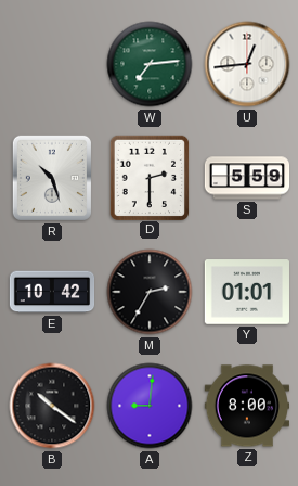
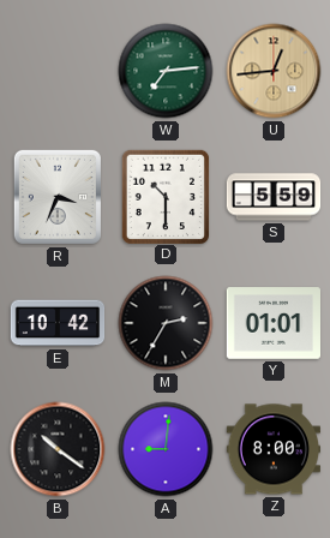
U dial: white -> champagne
R: 10:27 -> 3:34
D: 2:30 -> 10:30
